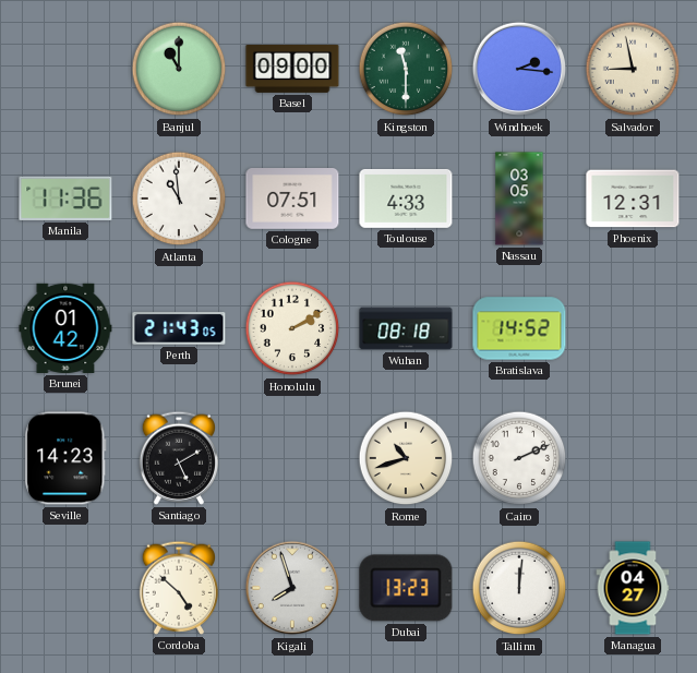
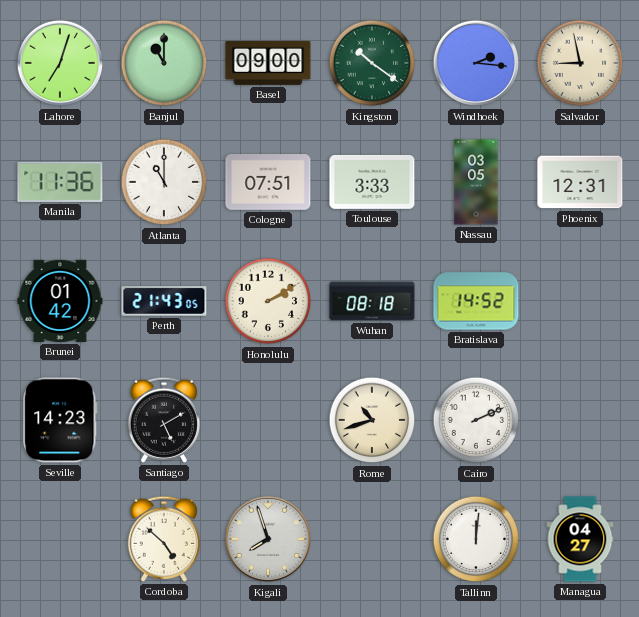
Lahore: none -> 7:03
Kingston: 11:30 -> 10:21
Atlanta: 10:59 -> 11:00
Toulouse: 4:33 -> 3:33
Dubai: 13:23 -> none
